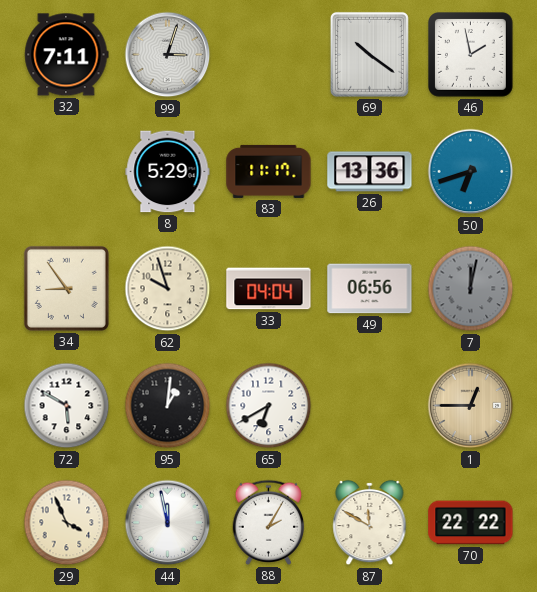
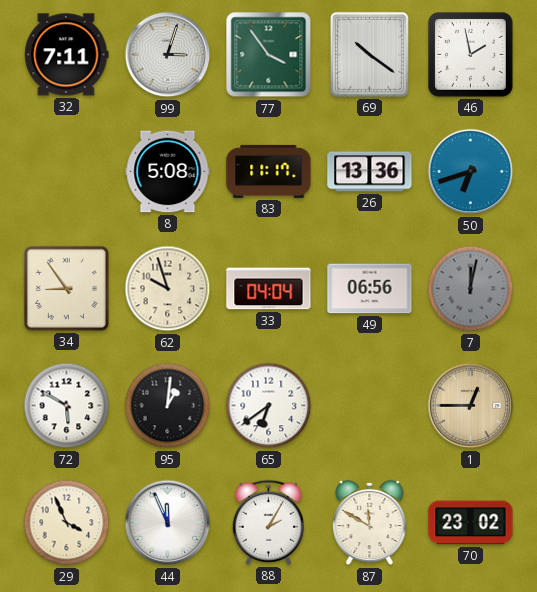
77: none -> 3:54
8: 5:29 -> 5:08
65: 6:40 -> 6:39
44: 11:58 -> 11:56
70: 22:22 -> 23:02
